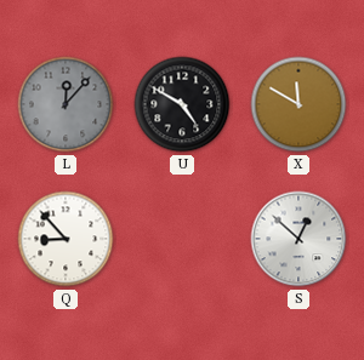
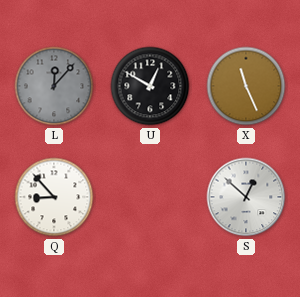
U: 4:50 -> 12:50
X: 11:50 -> 11:26
